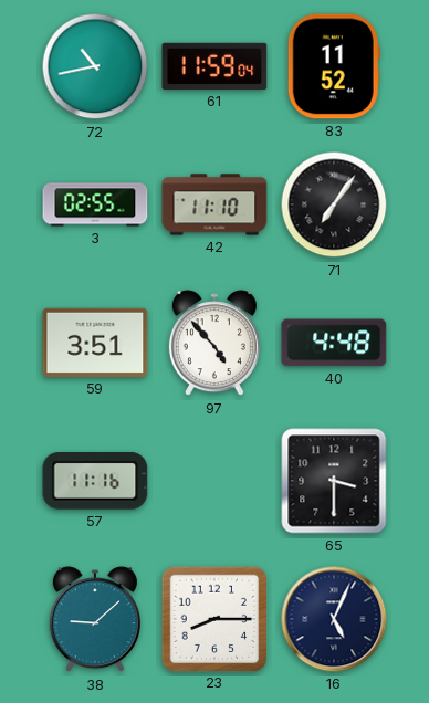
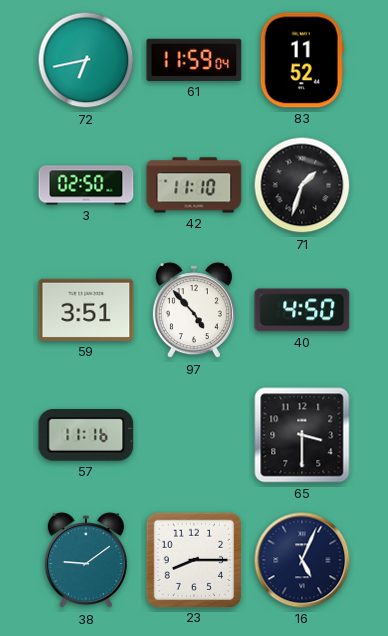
72: 10:43 -> 6:43
3: 02:55 -> 02:50
71: 7:06 -> 1:33
40: 4:48 -> 4:50
38: 9:08 -> 9:09
